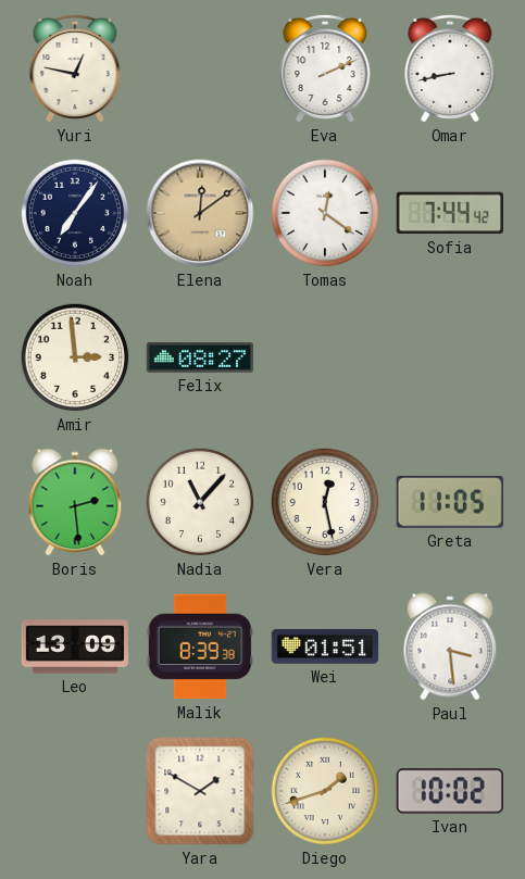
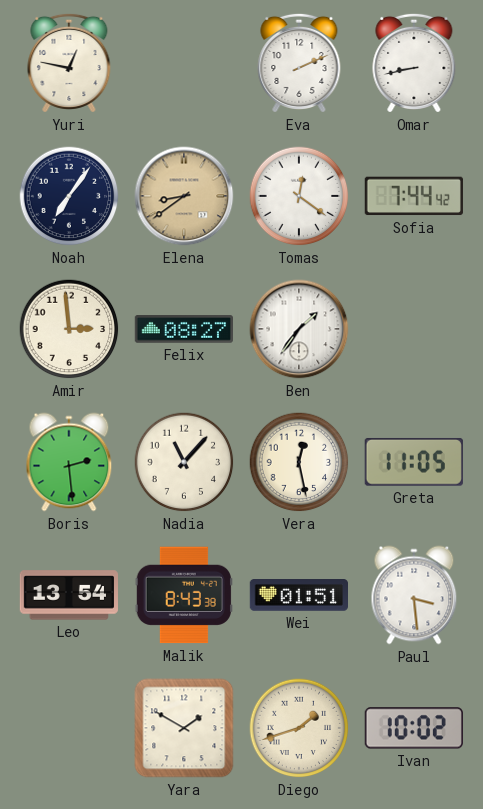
Elena: 12:09 -> 8:39
Ben: none -> 1:36
Leo: 13:09 -> 13:54
Malik: 8:39 -> 8:43
